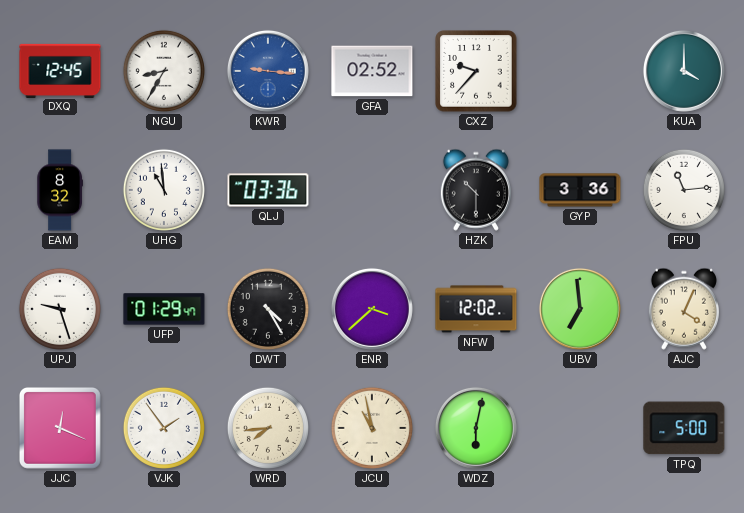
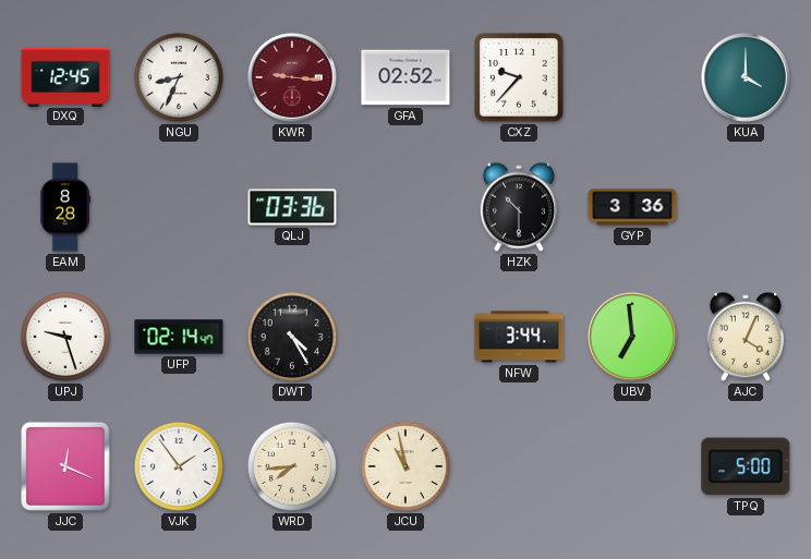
NGU: 8:35 -> 8:34
KWR dial: blue -> burgundy
EAM: 8:32 -> 8:28
UHG: 10:59 -> none
FPU: 11:14 -> none
UFP: 01:29 -> 02:14
ENR: 3:38 -> none
NFW: 12:02 -> 3:44
WDZ: 6:02 -> none
